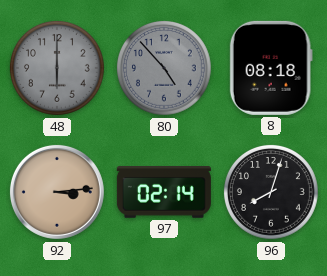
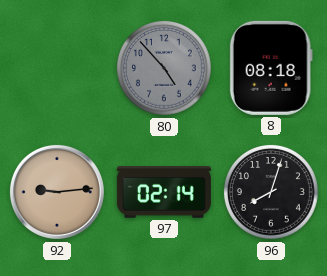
48: 6:00 -> none
92: 3:14 -> 9:14
